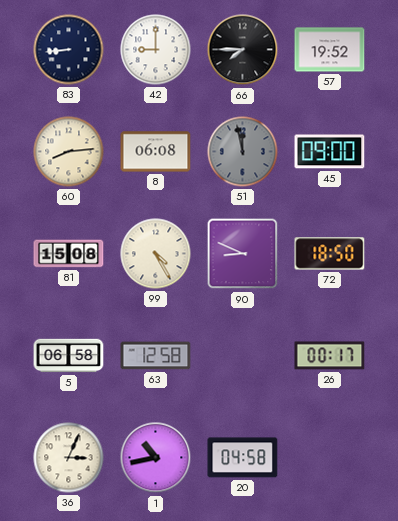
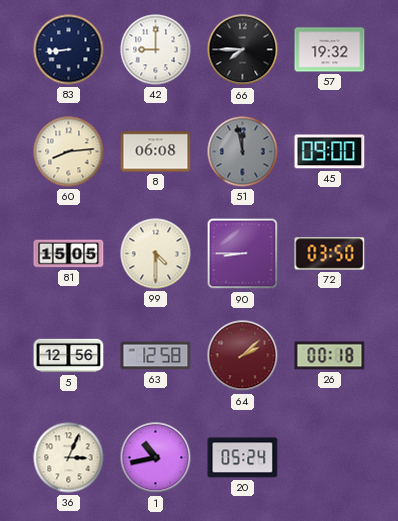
57: 19:52 -> 19:32
81: 15:08 -> 15:05
99: 4:25 -> 4:30
90: 8:49 -> 8:45
72: 18:50 -> 03:50
5: 06:58 -> 12:56
64: none -> 2:08
26: 00:17 -> 00:18
20: 04:58 -> 05:24
